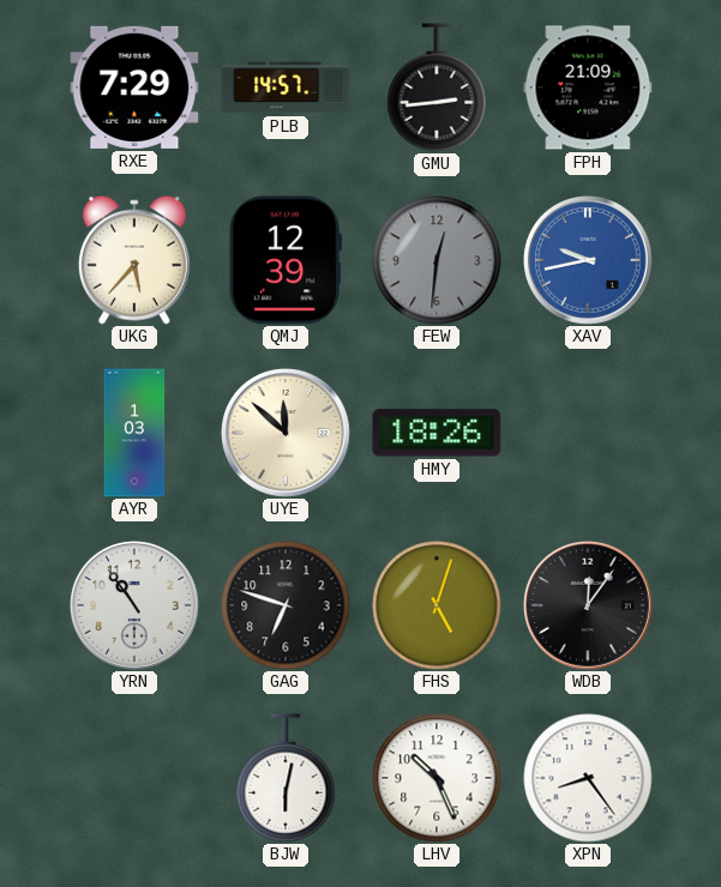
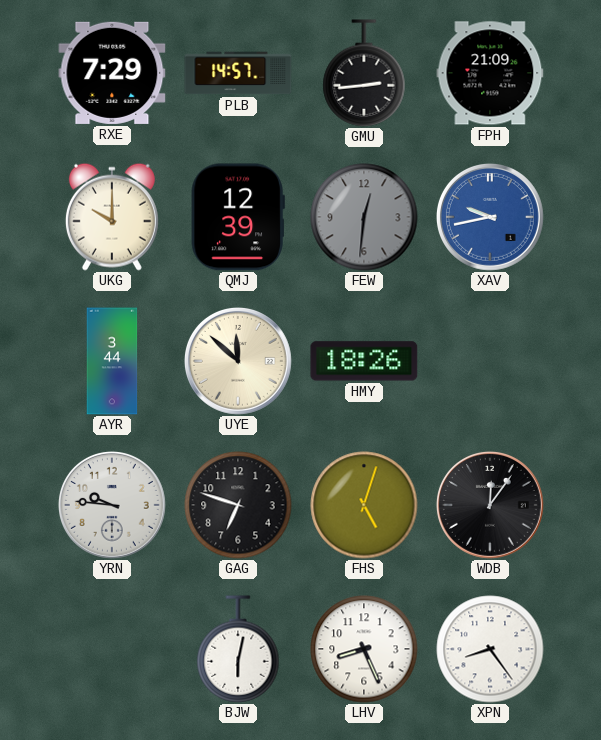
UKG: 5:37 -> 10:00
AYR: 1:03 -> 3:44
YRN: 10:54 -> 9:46
LHV: 10:26 -> 8:26
